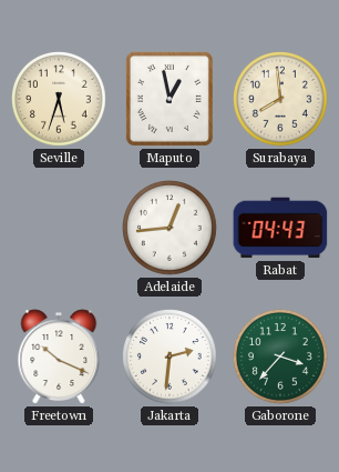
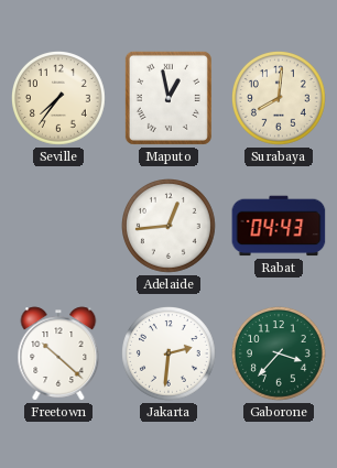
Seville: 5:33 -> 7:36
Surabaya: 7:59 -> 8:01
Freetown: 10:19 -> 10:22
